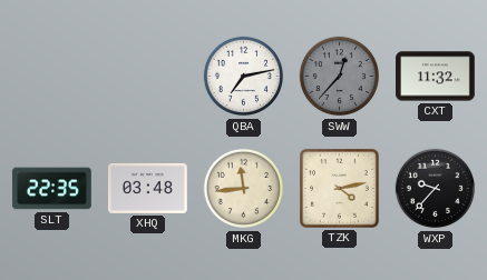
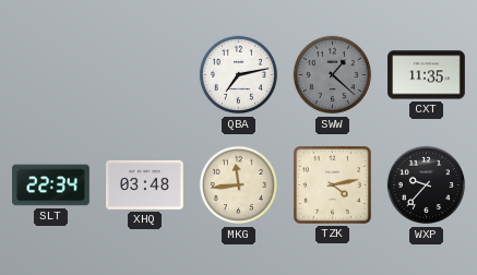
SWW: 12:37 -> 1:22
CXT: 11:32 -> 11:35
SLT: 22:35 -> 22:34
